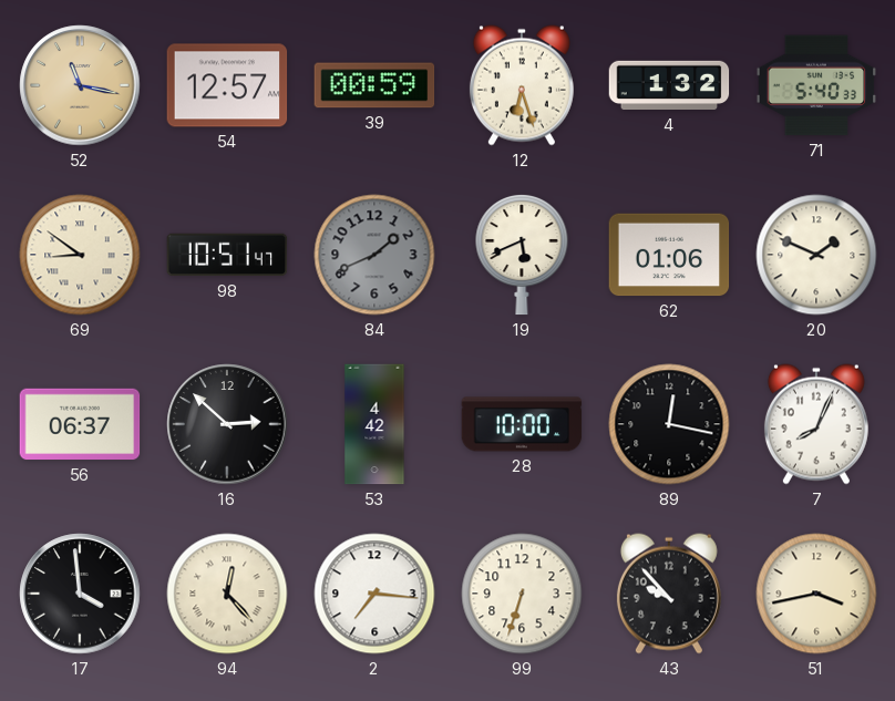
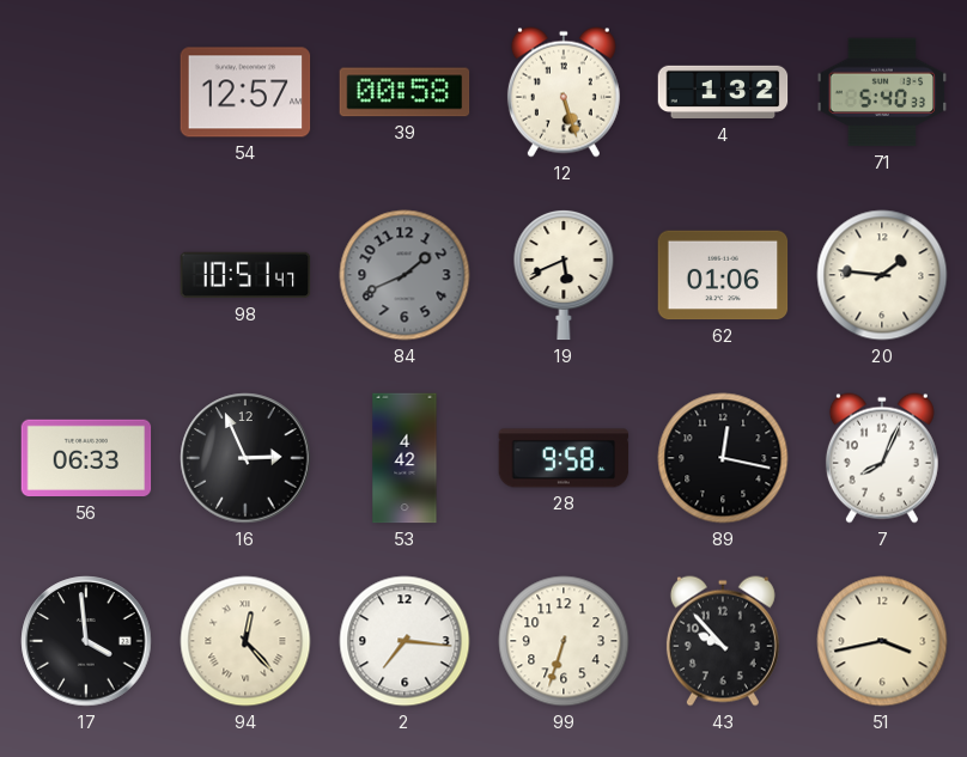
52: 11:17 -> none
39: 00:59 -> 00:58
12: 6:27 -> 5:27
69: 8:51 -> none
20: 1:49 -> 1:46
56: 06:37 -> 06:33
16: 2:52 -> 2:56
28: 10:00 -> 9:58
